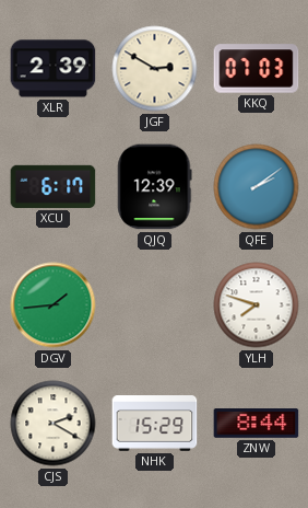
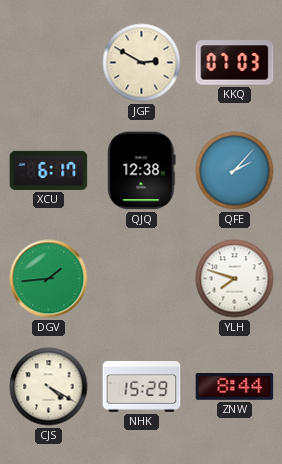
XLR: 2:39 -> none
QJQ: 12:39 -> 12:38
QFE: 2:09 -> 2:07
CJS: 2:20 -> 4:20
